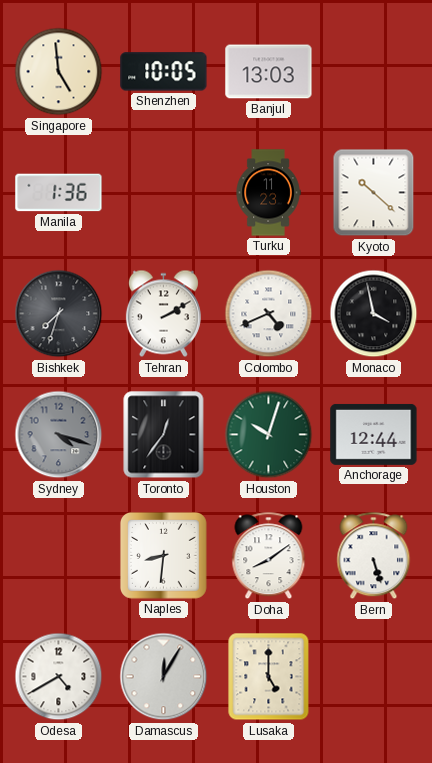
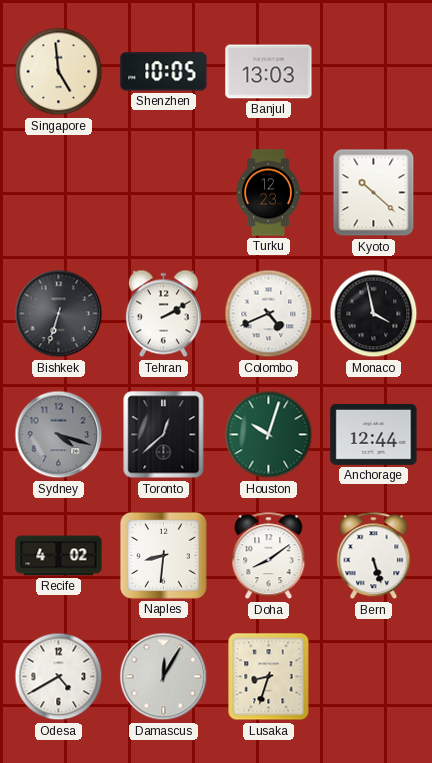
Manila: 1:36 -> none
Turku: 11:23 -> 12:23
Bishkek: 7:33 -> 6:33
Toronto: 12:36 -> 12:38
Recife: none -> 4:02
Lusaka: 5:00 -> 8:33
